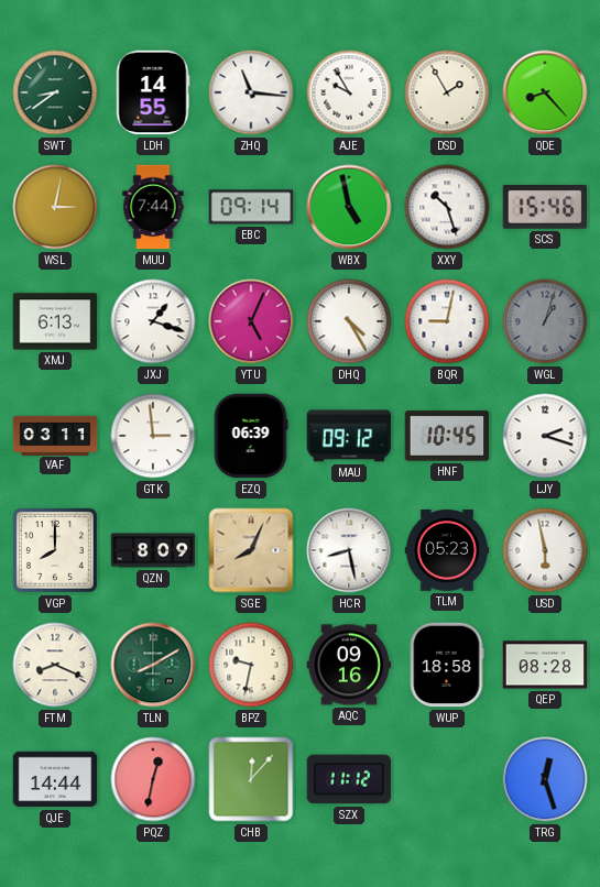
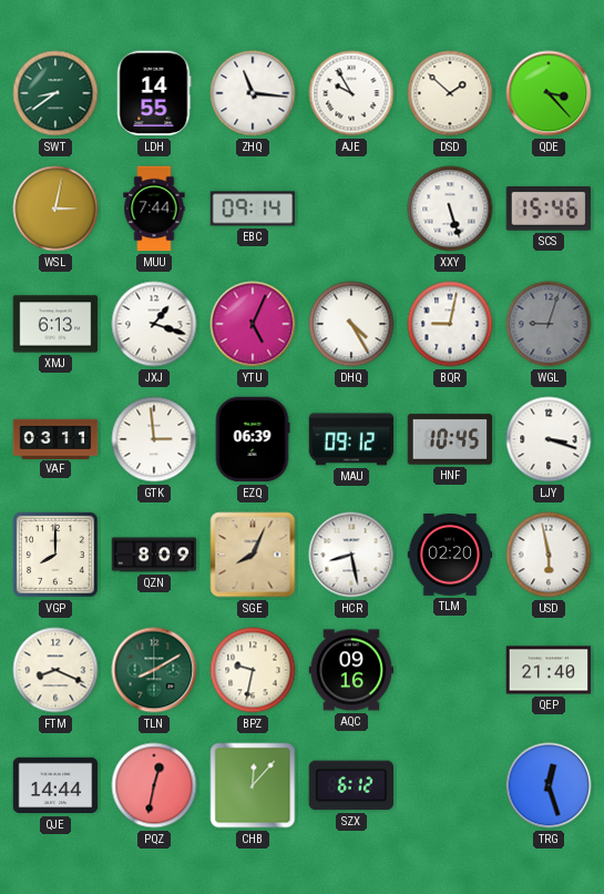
DSD: 1:55 -> 1:52
QDE: 8:23 -> 3:23
WBX: 4:58 -> none
XXY: 10:27 -> 5:27
WGL: 1:03 -> 9:03
LJY: 2:18 -> 3:18
TLM: 05:23 -> 02:20
WUP: 18:58 -> none
QEP: 08:28 -> 21:40
SZX: 11:12 -> 6:12
